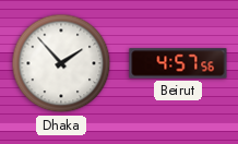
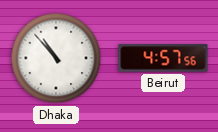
Dhaka: 1:53 -> 10:53
